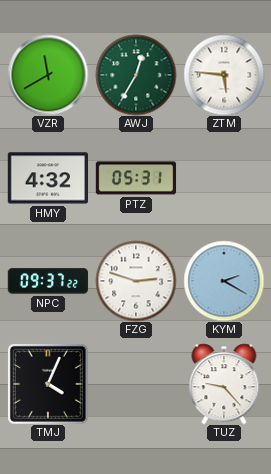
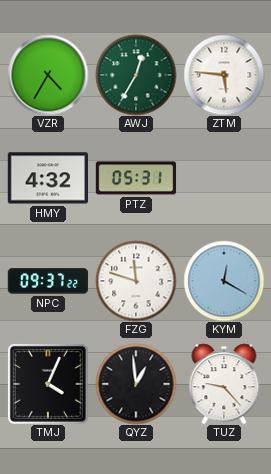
VZR: 11:40 -> 4:35
FZG: 2:48 -> 11:48
KYM: 2:20 -> 12:20
QYZ: none -> 12:59
